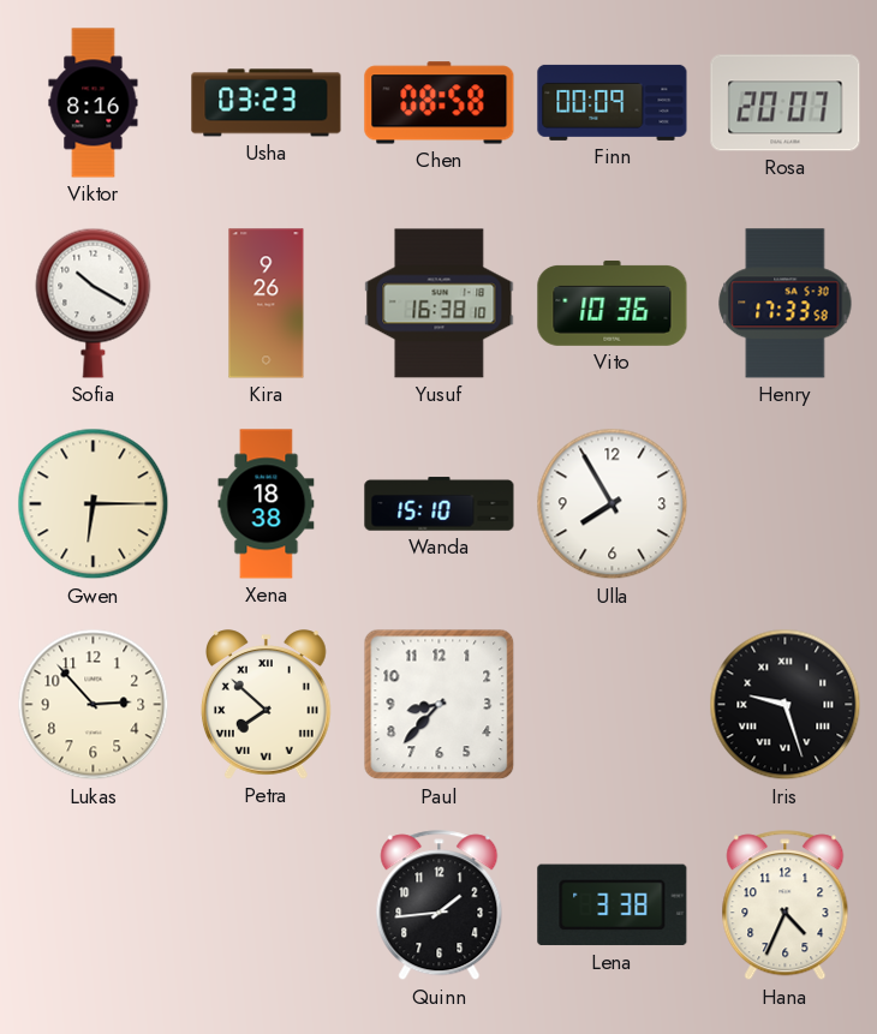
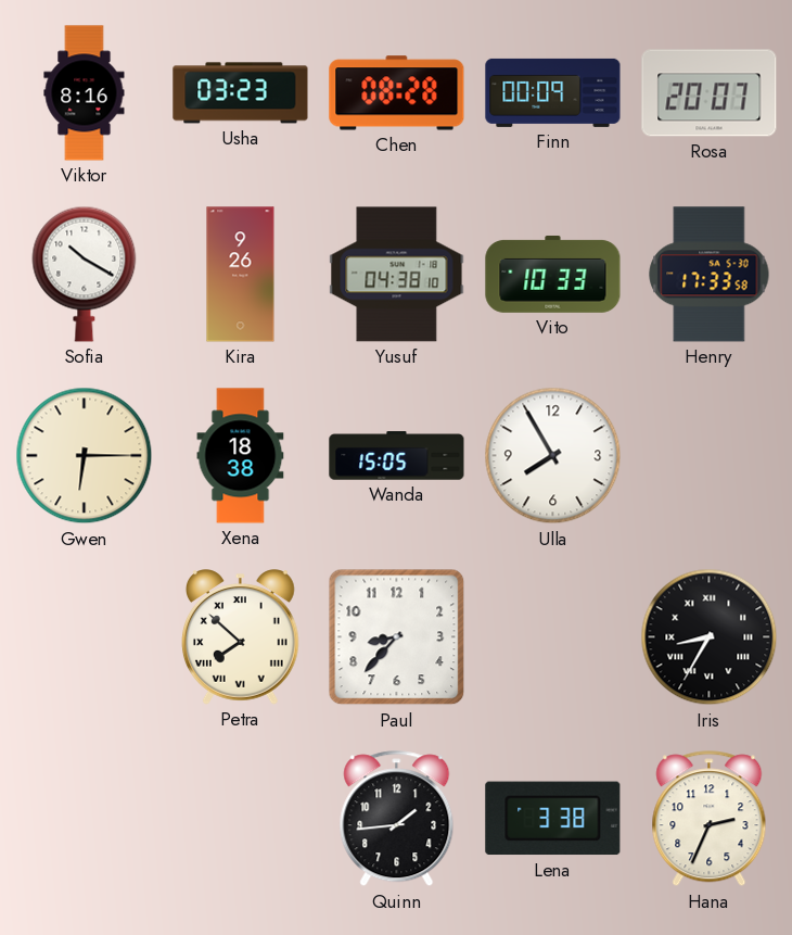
Chen: 08:58 -> 08:28
Yusuf: 16:38 -> 04:38
Vito: 10:36 -> 10:33
Wanda: 15:10 -> 15:05
Lukas: 2:53 -> none
Iris: 9:27 -> 8:35
Hana: 4:34 -> 2:34
